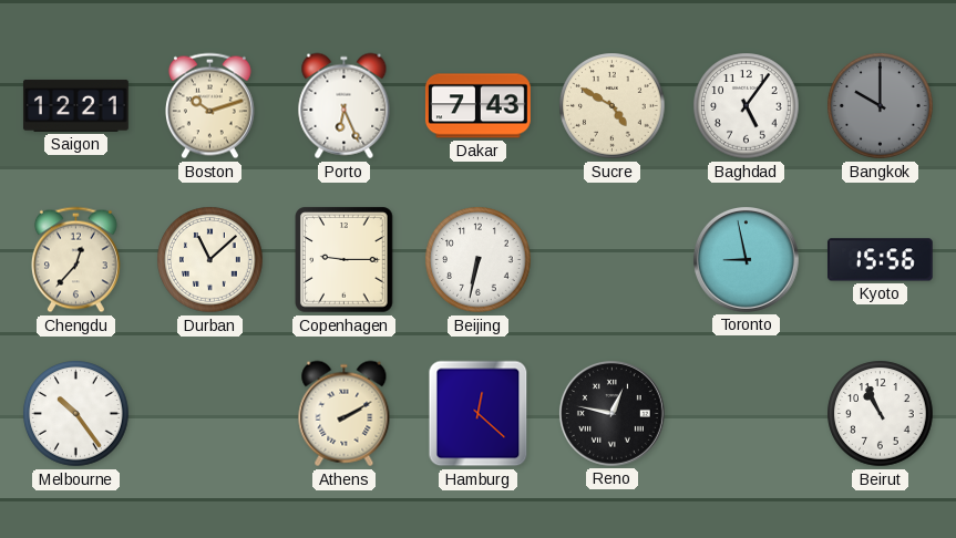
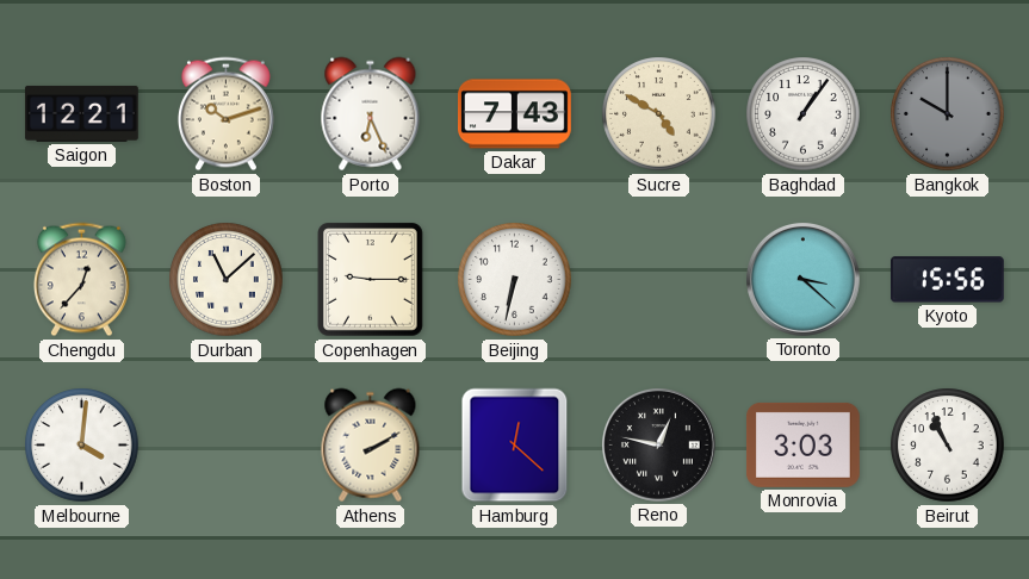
Baghdad: 5:06 -> 1:06
Toronto: 8:58 -> 3:22
Melbourne: 10:24 -> 4:01
Monrovia: none -> 3:03
